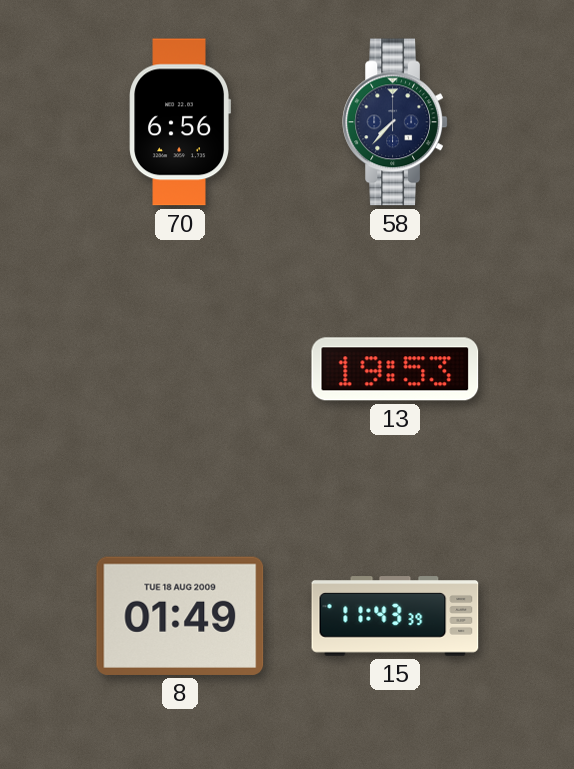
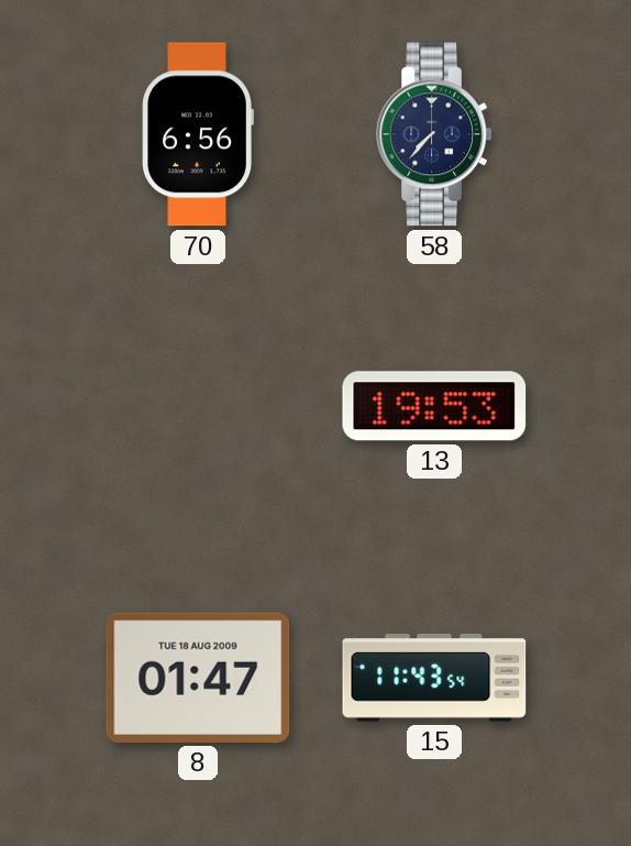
8: 01:49 -> 01:47
15: 11:43:39 -> 11:43:54
